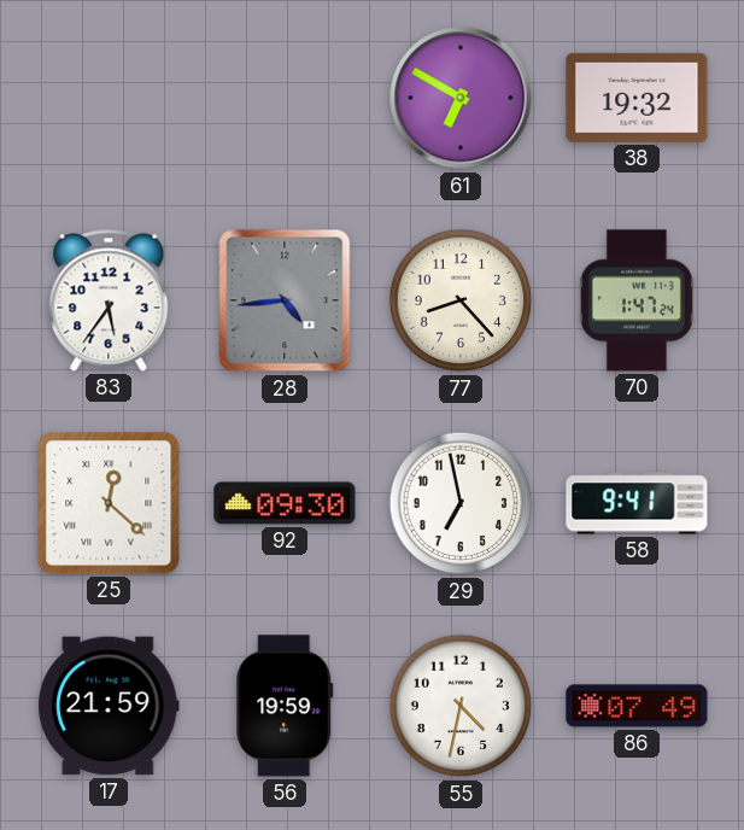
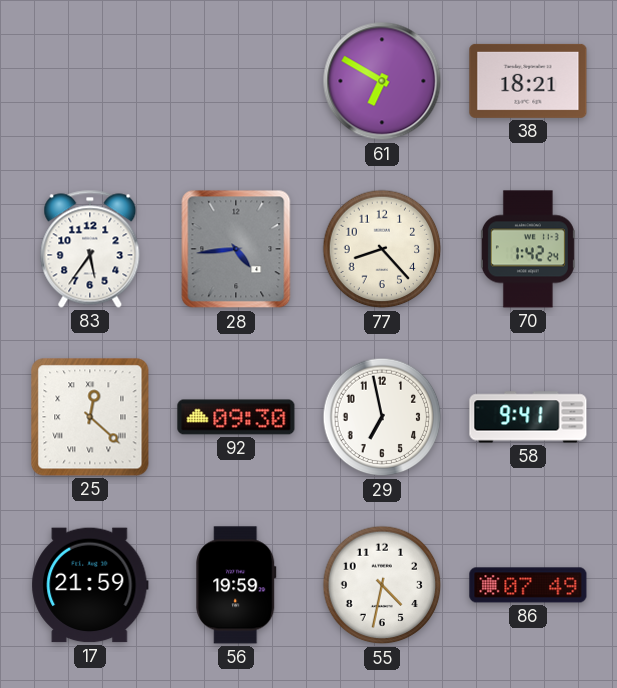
38: 19:32 -> 18:21
70: 1:47 -> 1:42
